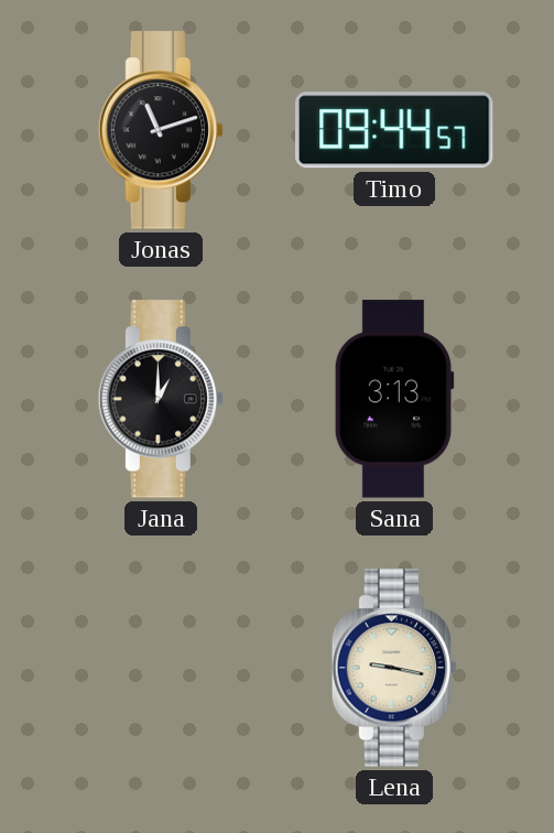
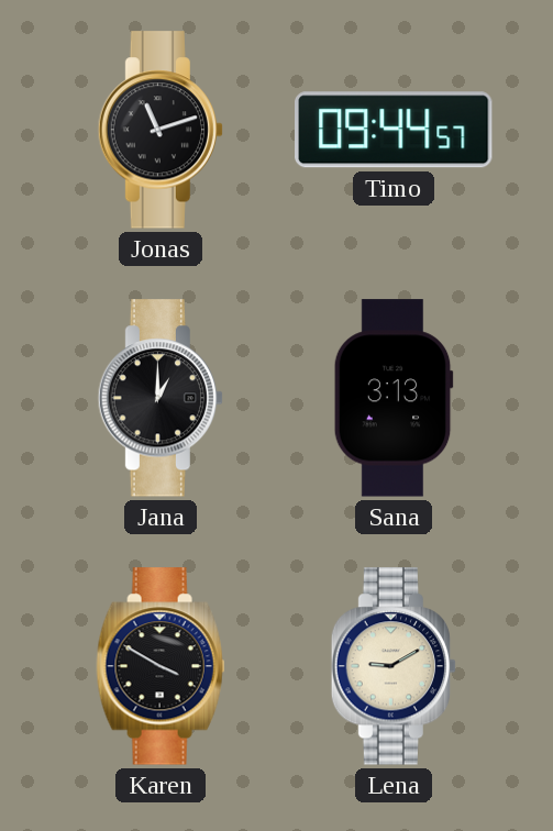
Karen: none -> 3:50
Lena: 9:17 -> 9:10
